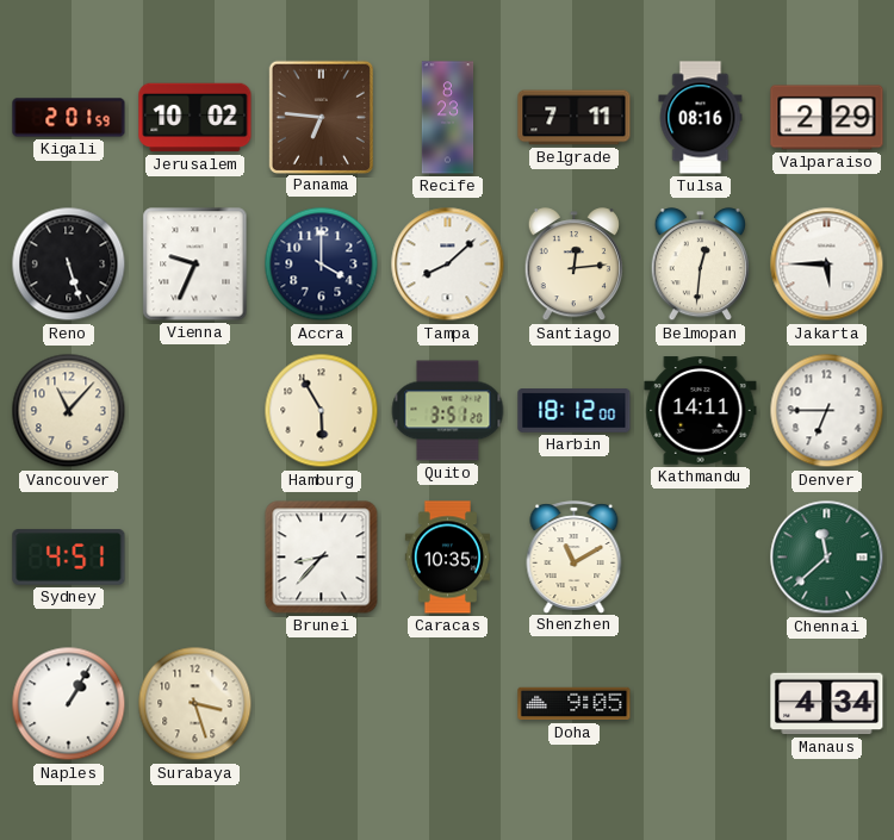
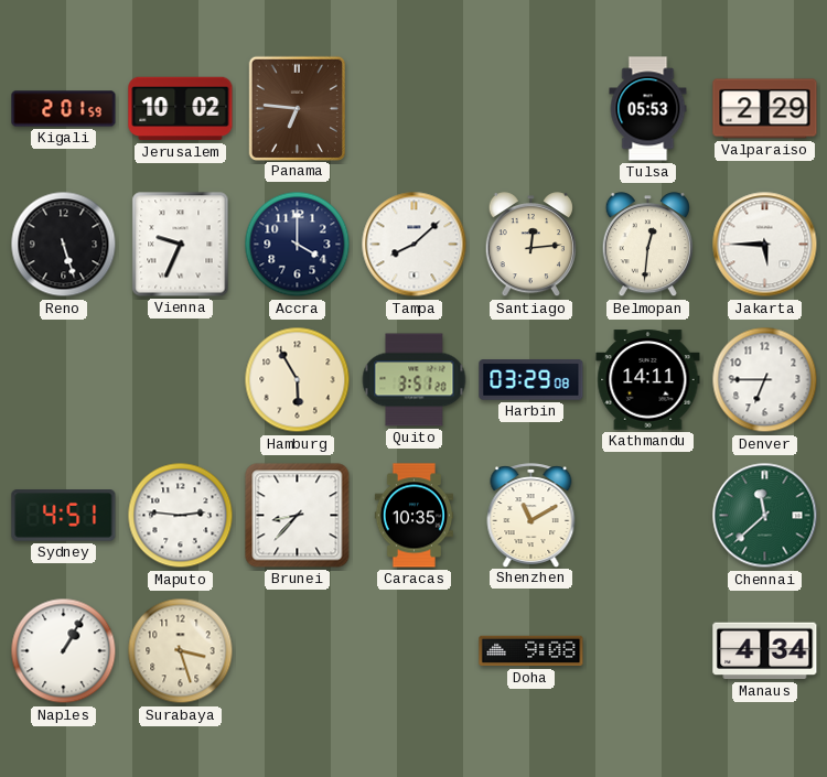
Recife: 8:23 -> none
Belgrade: 7:11 -> none
Tulsa: 08:16 -> 05:53
Vancouver: 11:07 -> none
Harbin: 18:12 -> 03:29
Maputo: none -> 2:46
Doha: 9:05 -> 9:08
